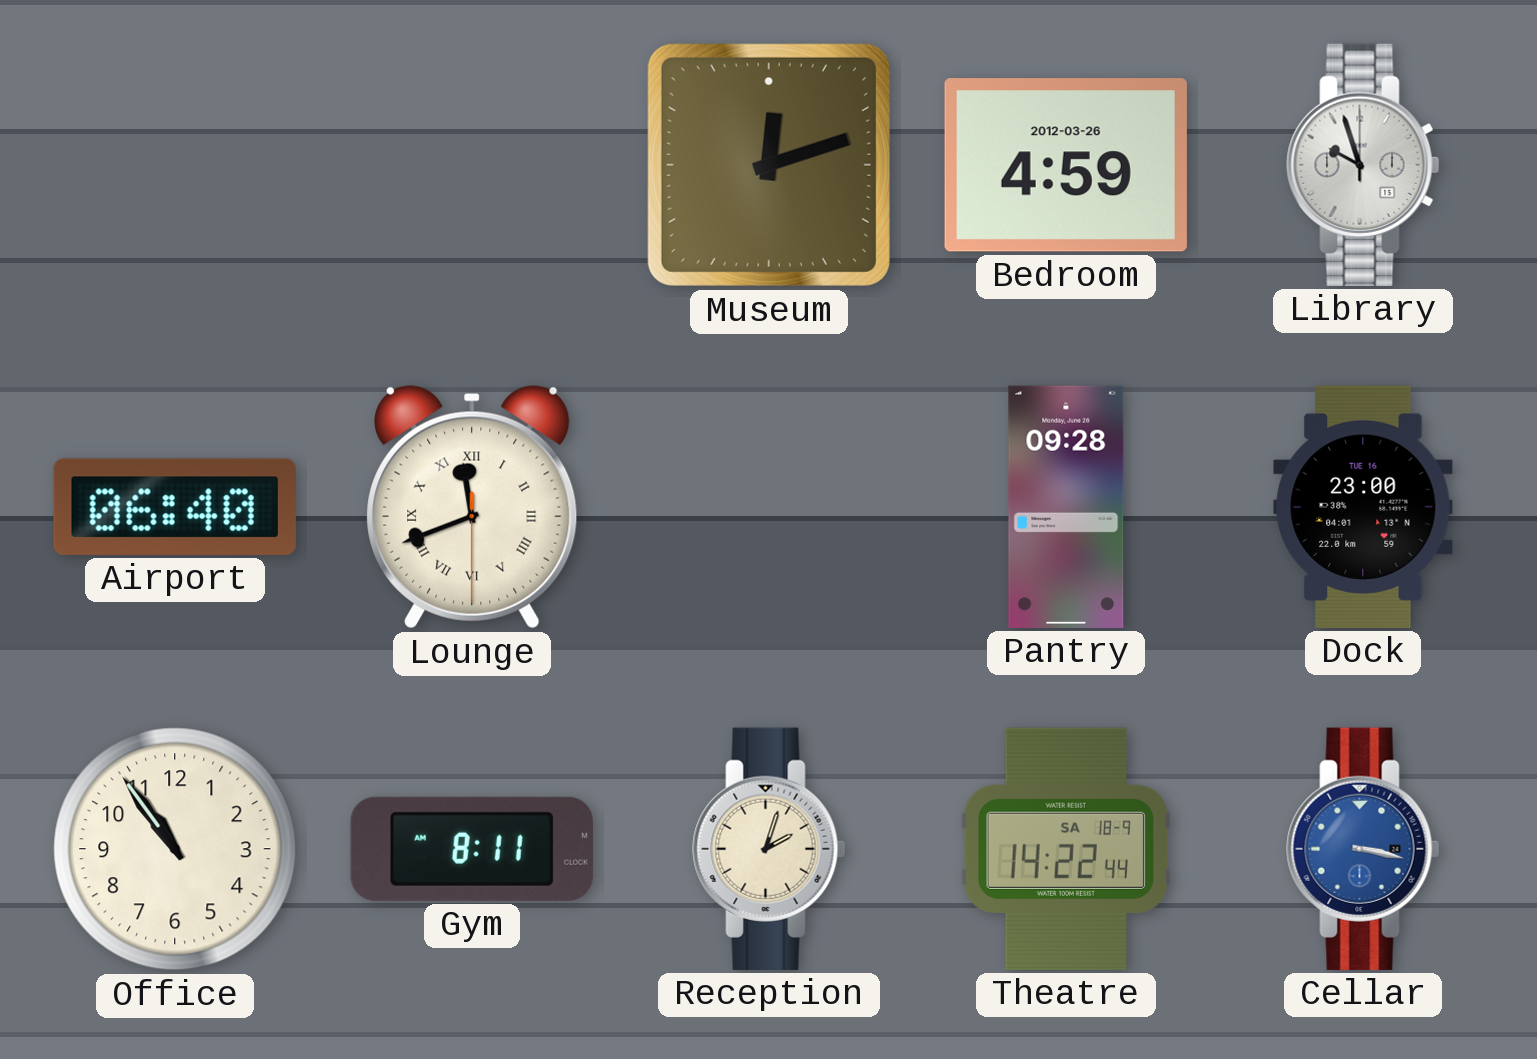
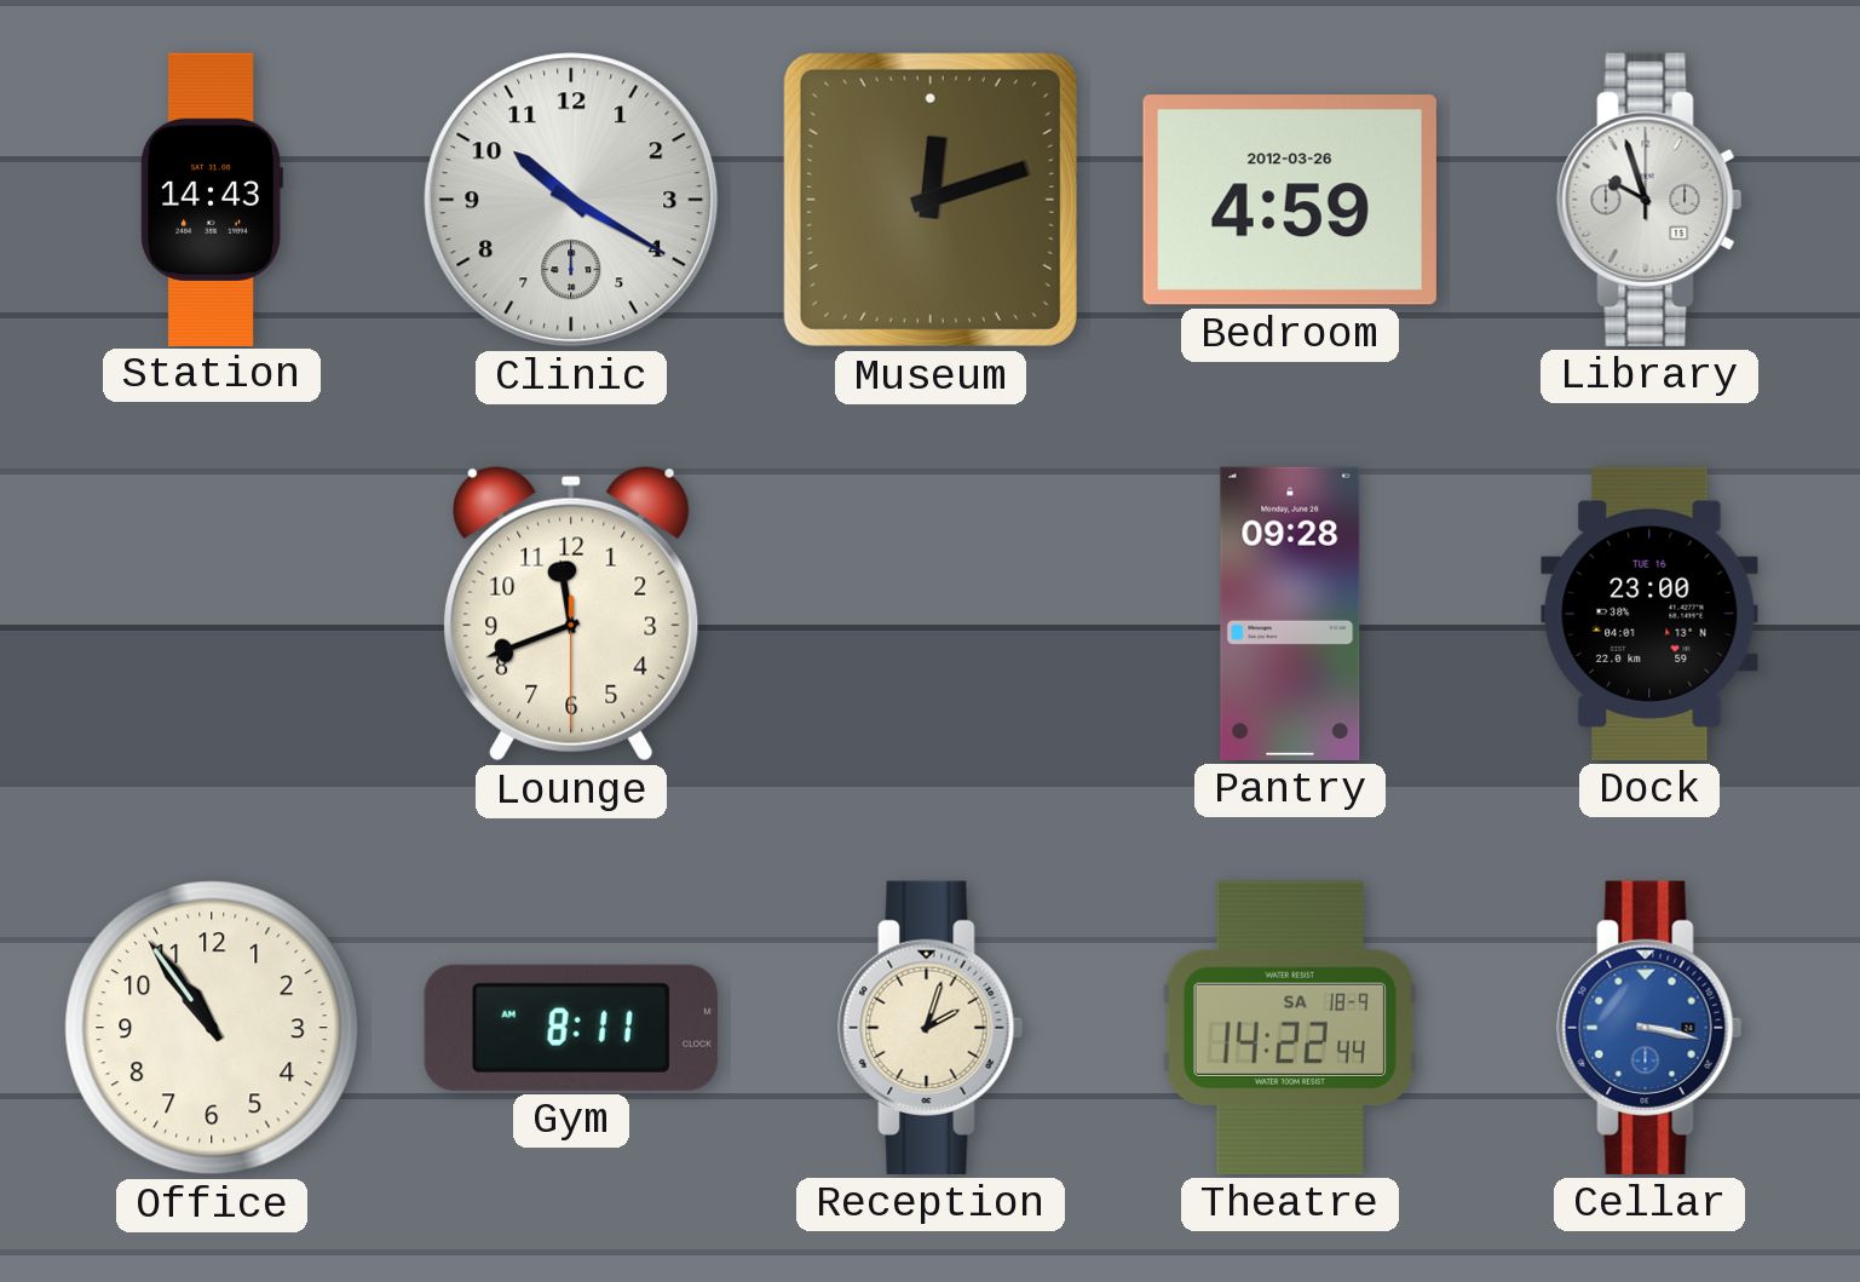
Station: none -> 14:43
Clinic: none -> 10:20
Airport: 06:40 -> none
Lounge numerals: Roman -> Arabic
